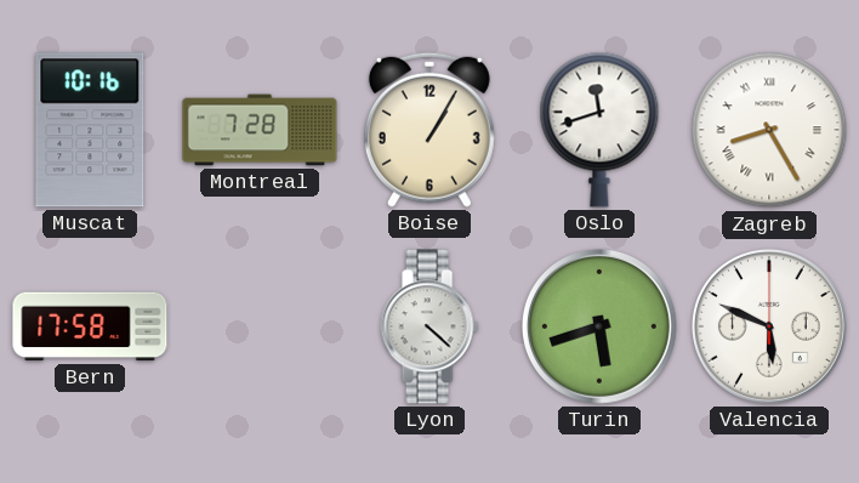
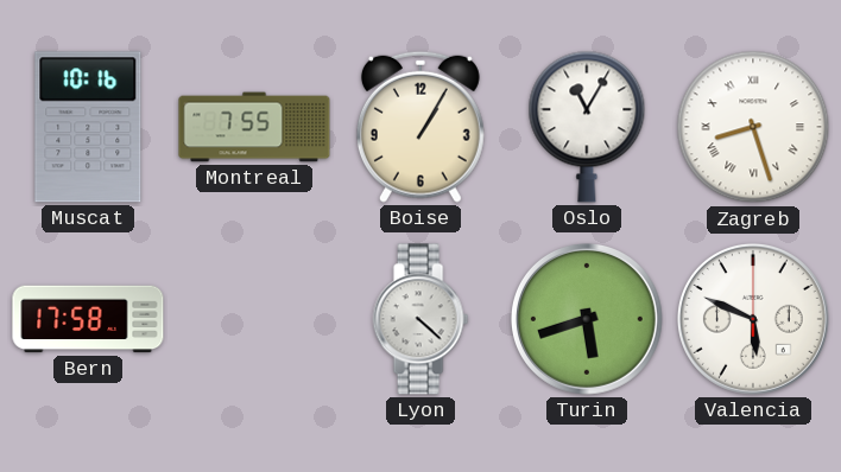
Montreal: 7:28 -> 7:55
Oslo: 11:42 -> 11:05
Zagreb: 8:25 -> 8:27
